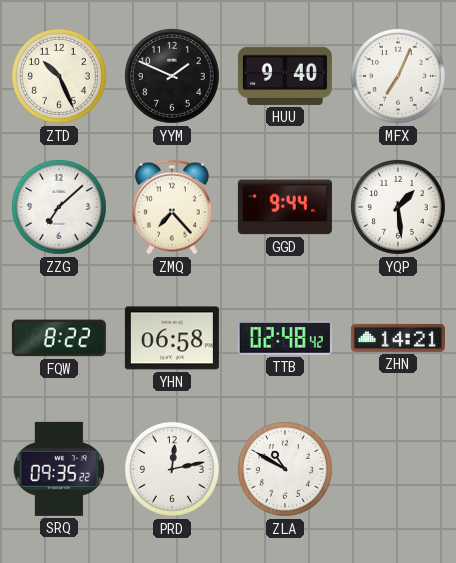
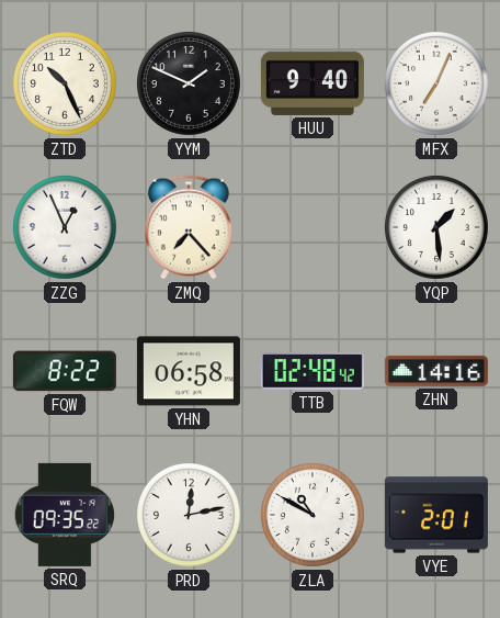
ZZG: 7:08 -> 12:56
GGD: 9:44 -> none
ZHN: 14:21 -> 14:16
VYE: none -> 2:01
